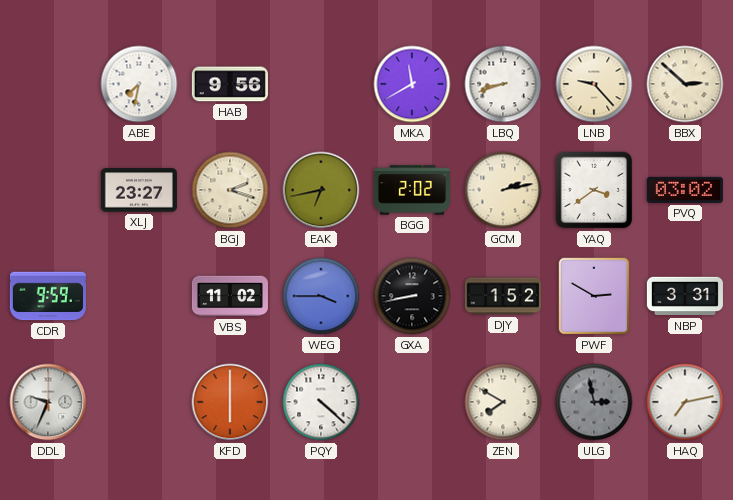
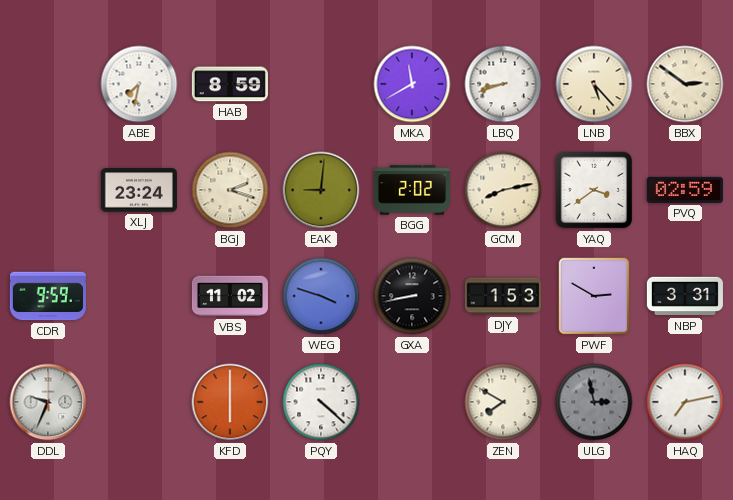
HAB: 9:56 -> 8:59
LNB: 9:23 -> 5:23
BBX: 2:52 -> 2:51
XLJ: 23:27 -> 23:24
EAK: 6:43 -> 9:01
GCM: 2:13 -> 8:13
PVQ: 03:02 -> 02:59
WEG: 3:45 -> 3:48
DJY: 1:52 -> 1:53
